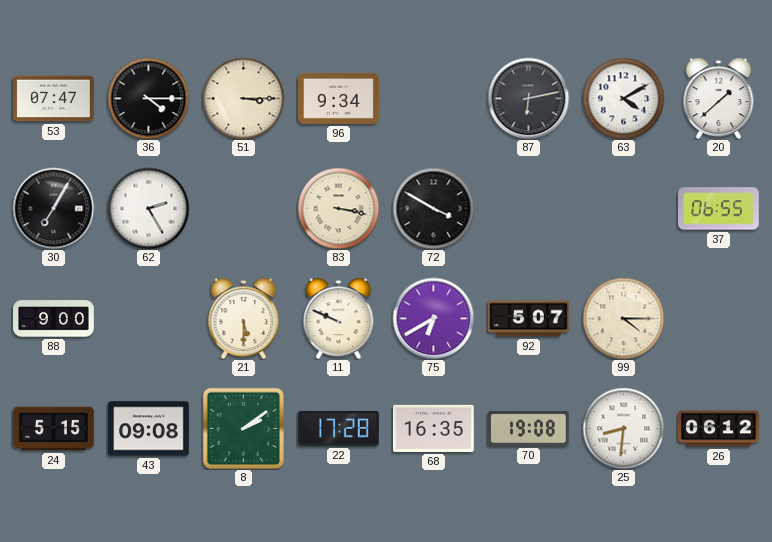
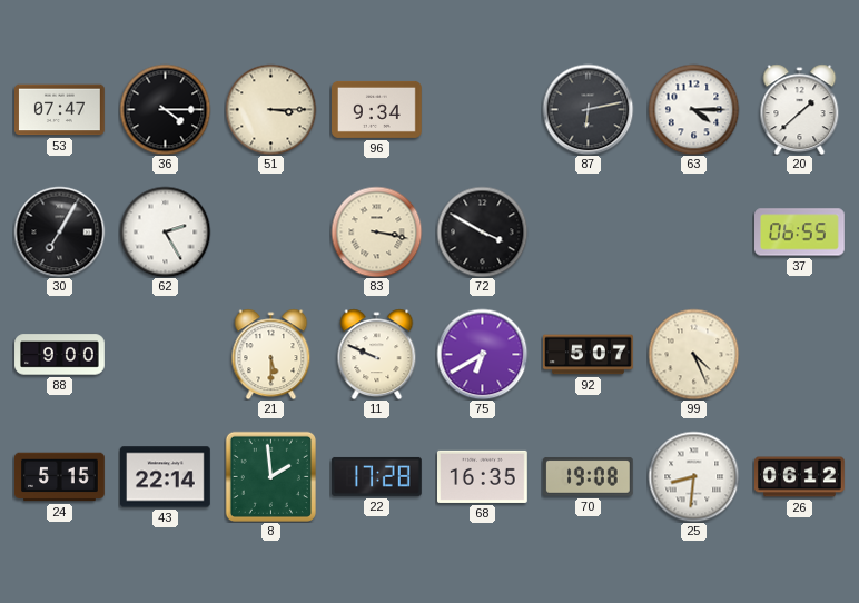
63: 4:10 -> 4:15
99: 4:15 -> 4:26
43: 09:08 -> 22:14
8: 2:09 -> 1:59
